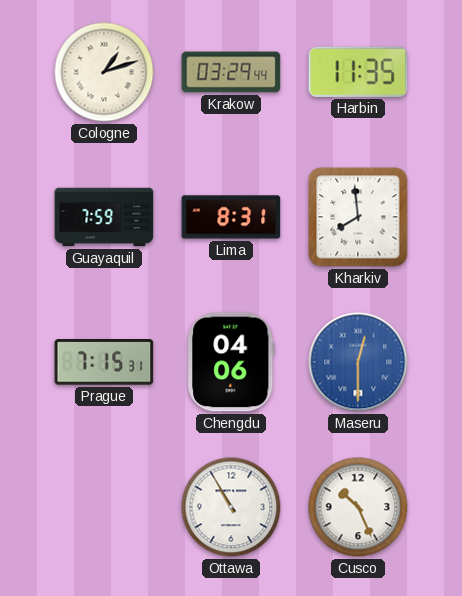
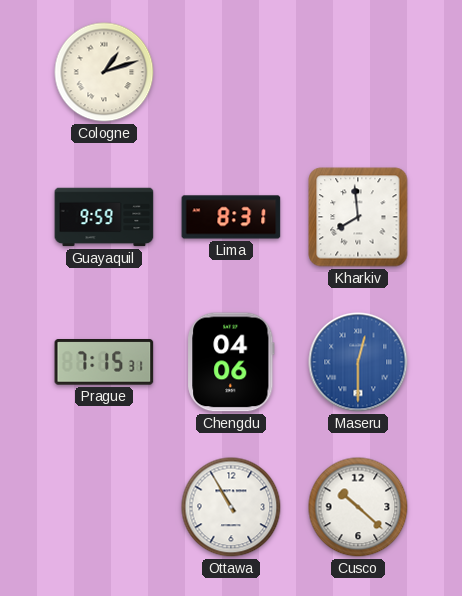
Krakow: 03:29 -> none
Harbin: 11:35 -> none
Guayaquil: 7:59 -> 9:59
Cusco: 10:26 -> 10:22
